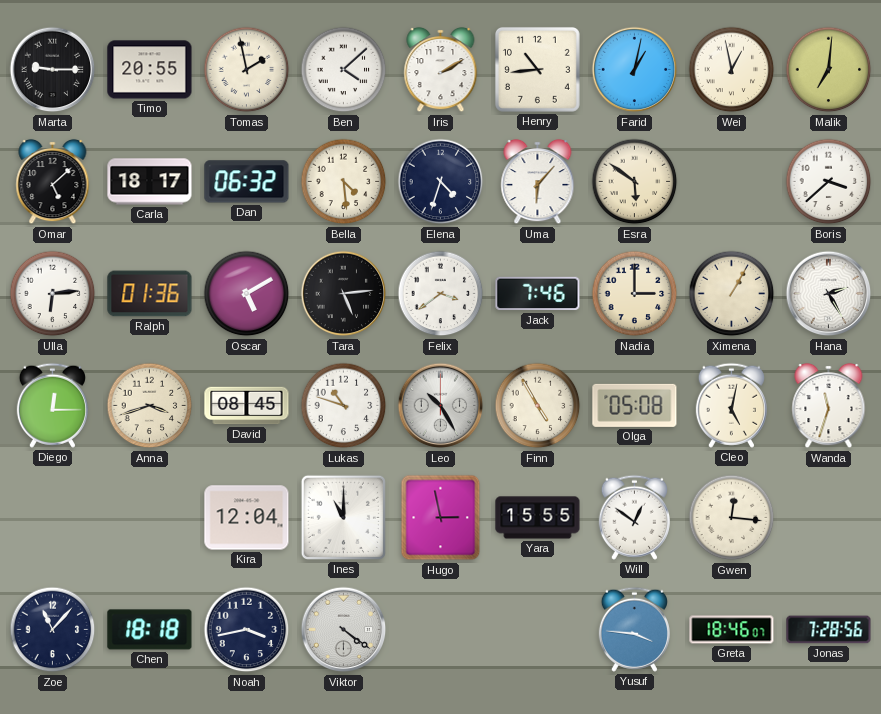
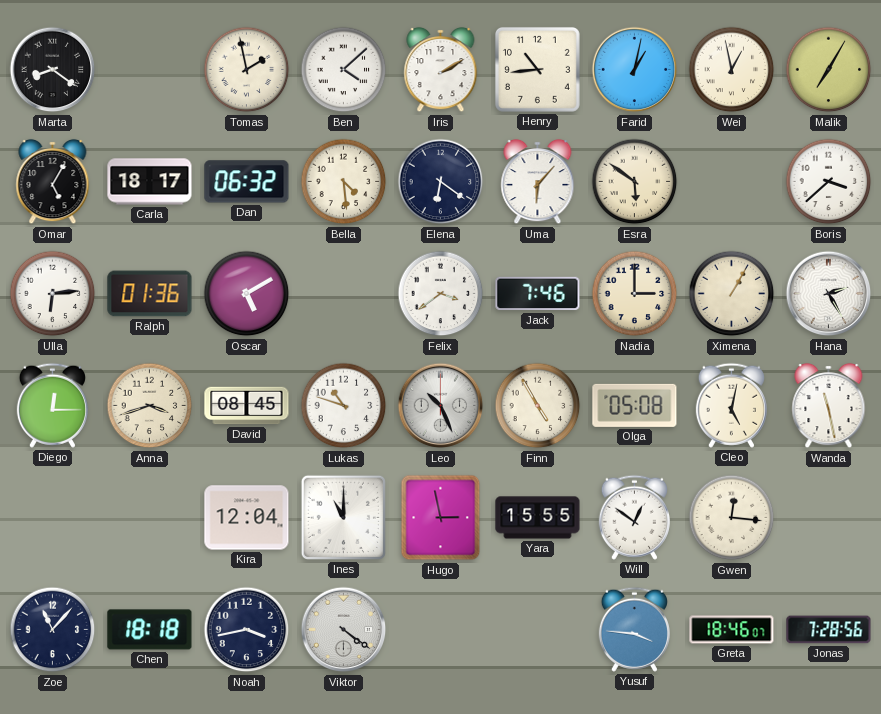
Marta: 9:15 -> 8:21
Timo: 20:55 -> none
Malik: 7:01 -> 7:05
Omar: 5:08 -> 5:05
Elena: 4:33 -> 6:21
Tara: 5:14 -> none
Leo: 10:25 -> 10:26
Wanda: 11:33 -> 11:28
